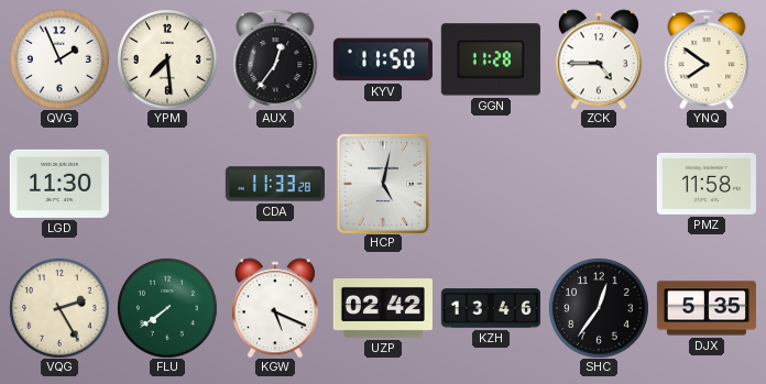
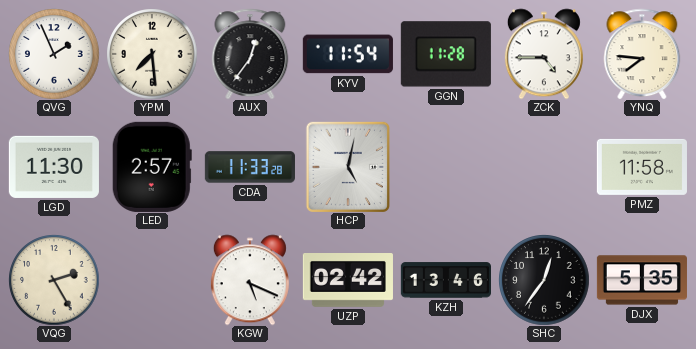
KYV: 11:50 -> 11:54
YNQ: 7:51 -> 7:46
LED: none -> 2:57
FLU: 7:39 -> none
